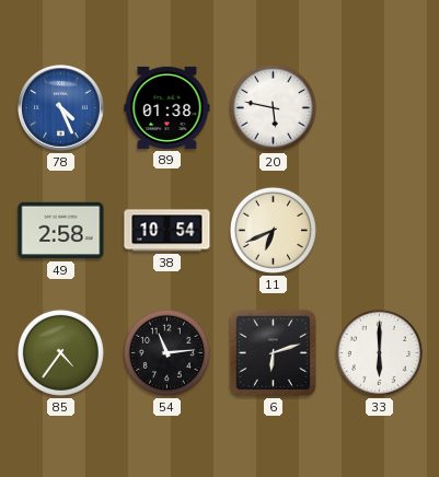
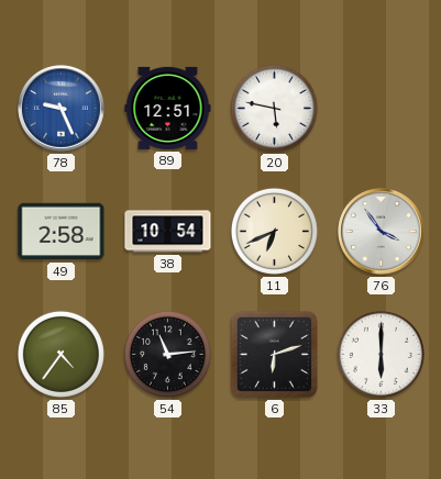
78: 4:26 -> 9:26
89: 01:38 -> 12:51
76: none -> 3:54
